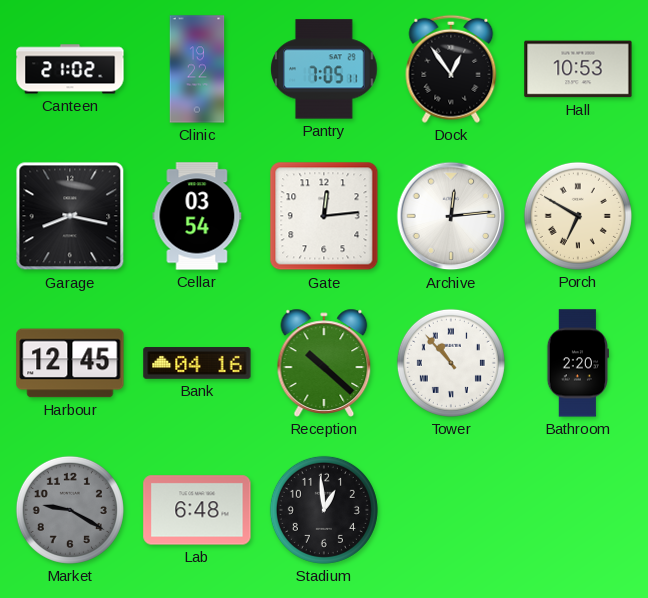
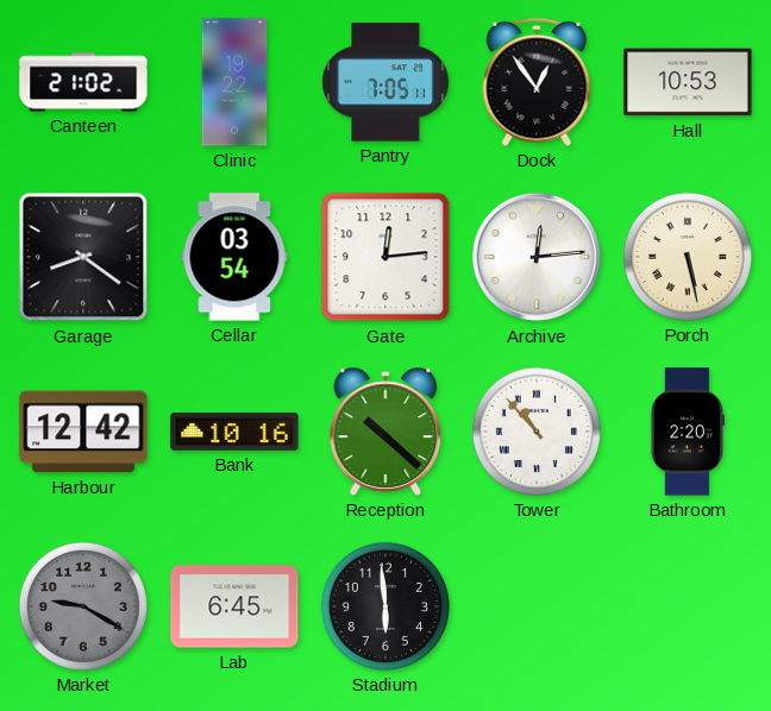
Garage: 8:17 -> 8:21
Porch: 6:50 -> 5:28
Harbour: 12:45 -> 12:42
Bank: 04:16 -> 10:16
Lab: 6:48 -> 6:45
Stadium: 12:59 -> 5:59
